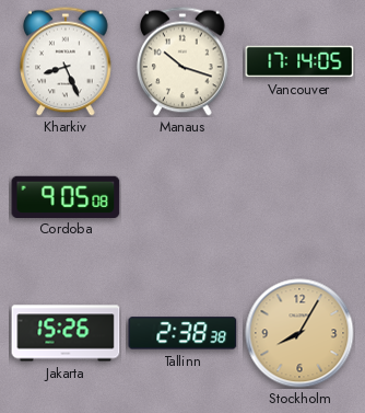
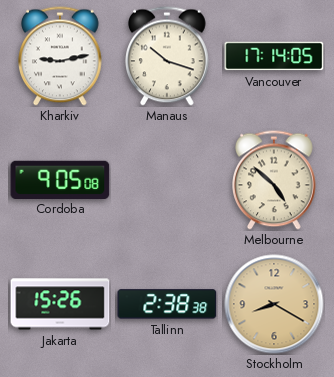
Kharkiv: 8:26 -> 9:13
Melbourne: none -> 4:52
Stockholm: 8:05 -> 8:20
